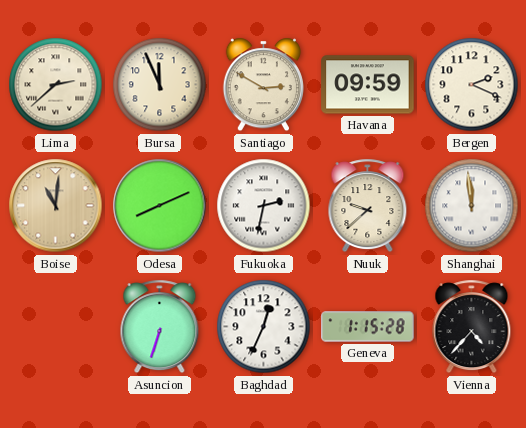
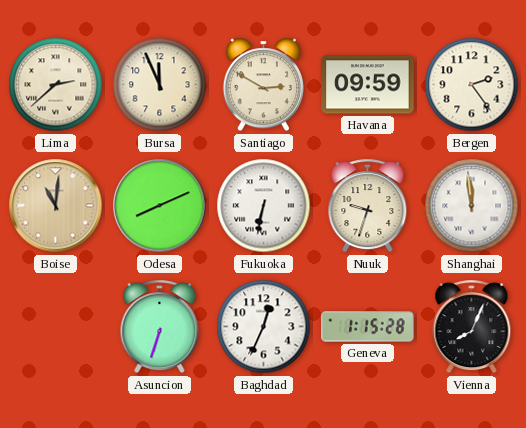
Bergen: 2:19 -> 2:24
Fukuoka: 2:32 -> 6:32
Nuuk: 9:38 -> 9:33
Vienna: 4:37 -> 8:04
